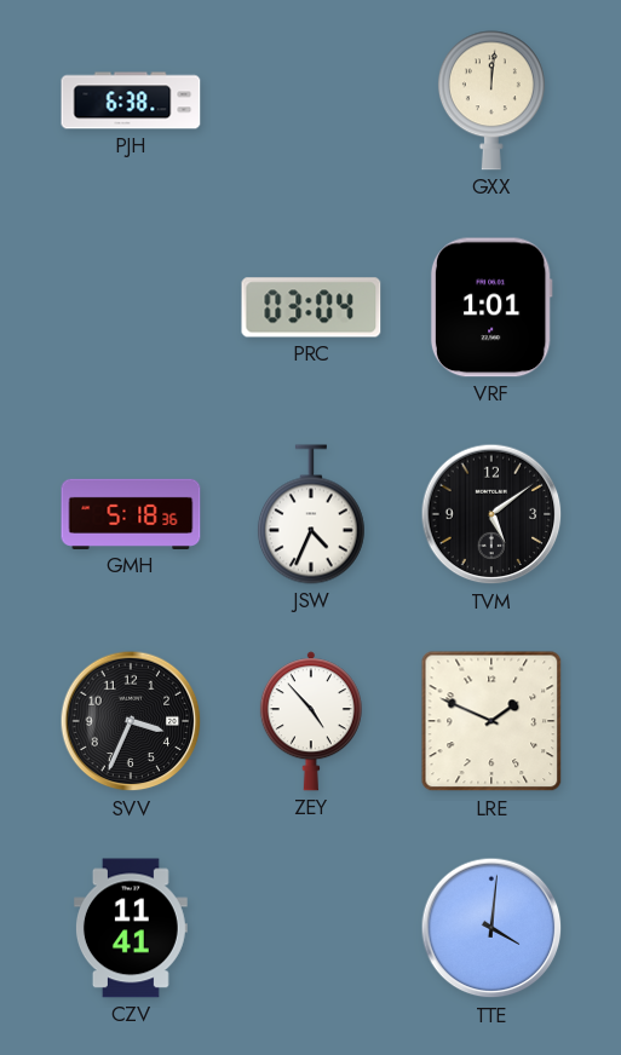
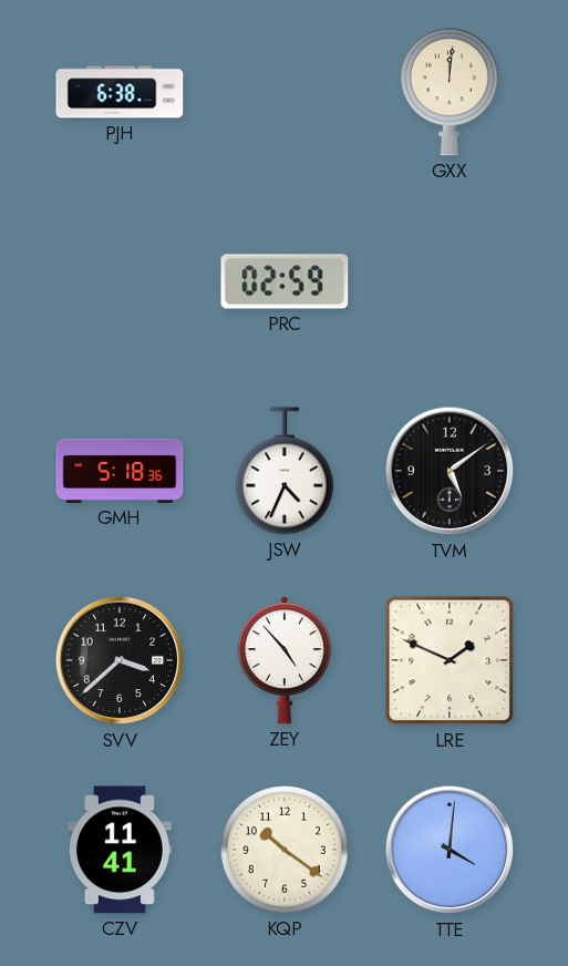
PRC: 03:04 -> 02:59
VRF: 1:01 -> none
SVV: 3:34 -> 3:38
KQP: none -> 10:21
